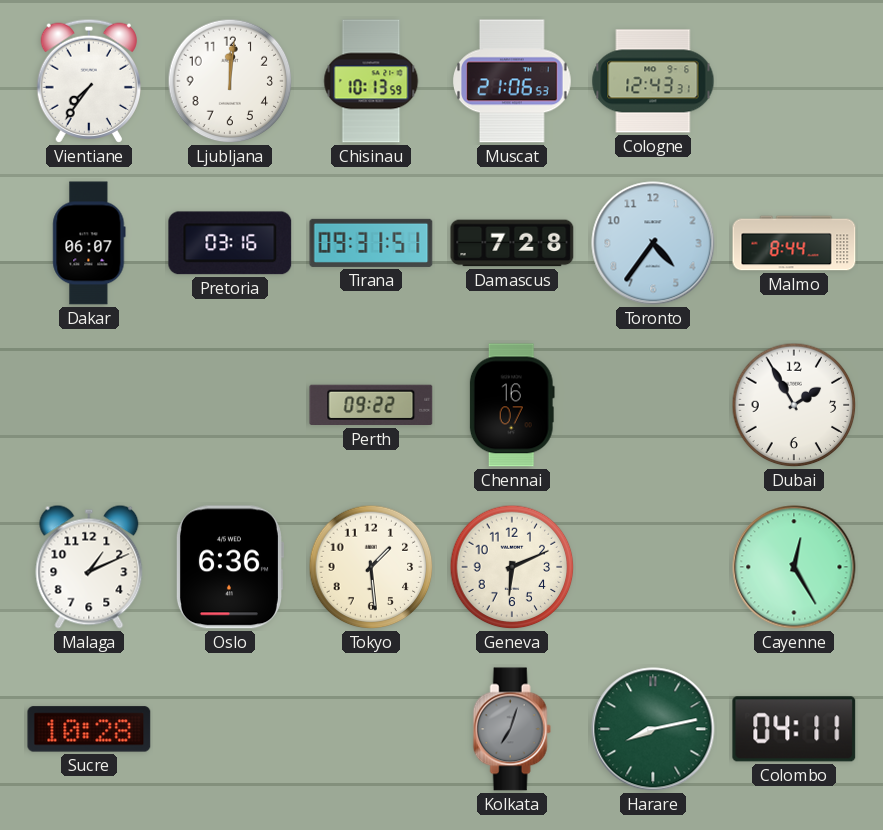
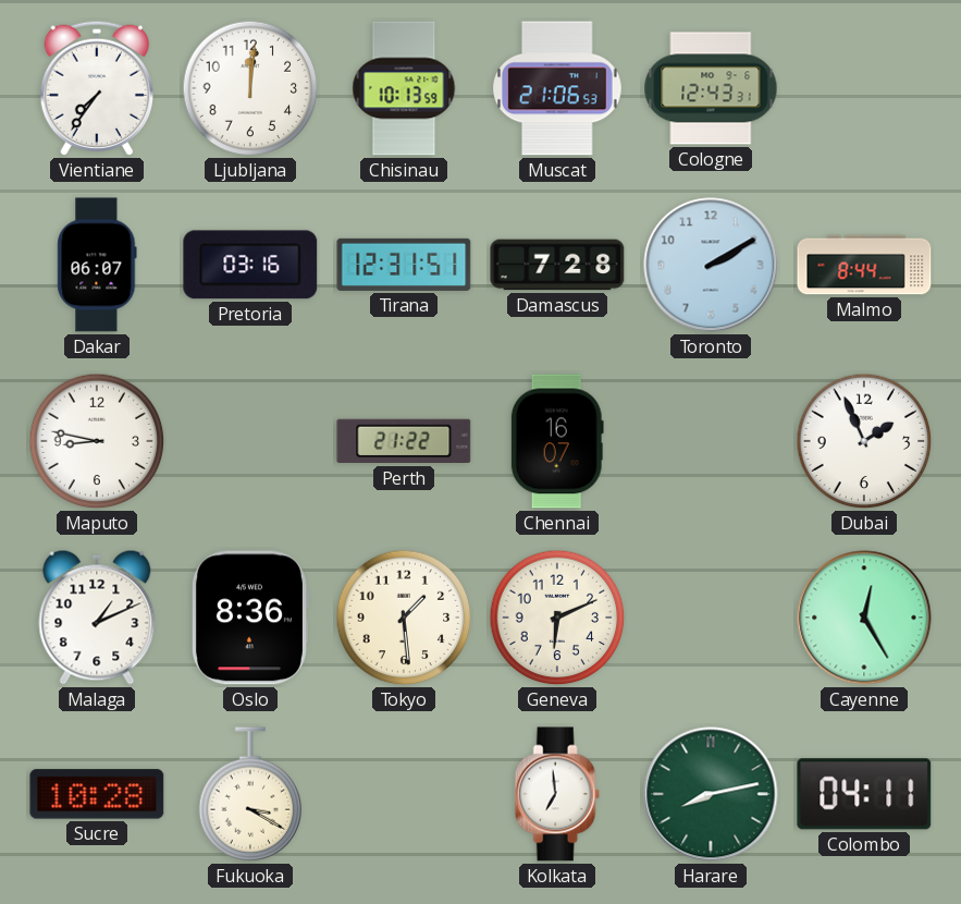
Tirana: 09:31 -> 12:31
Toronto: 4:36 -> 2:10
Maputo: none -> 8:47
Perth: 09:22 -> 21:22
Dubai: 1:55 -> 1:56
Oslo: 6:36 -> 8:36
Fukuoka: none -> 3:20
Kolkata: 7:03 -> 6:59
Kolkata dial: grey -> white
